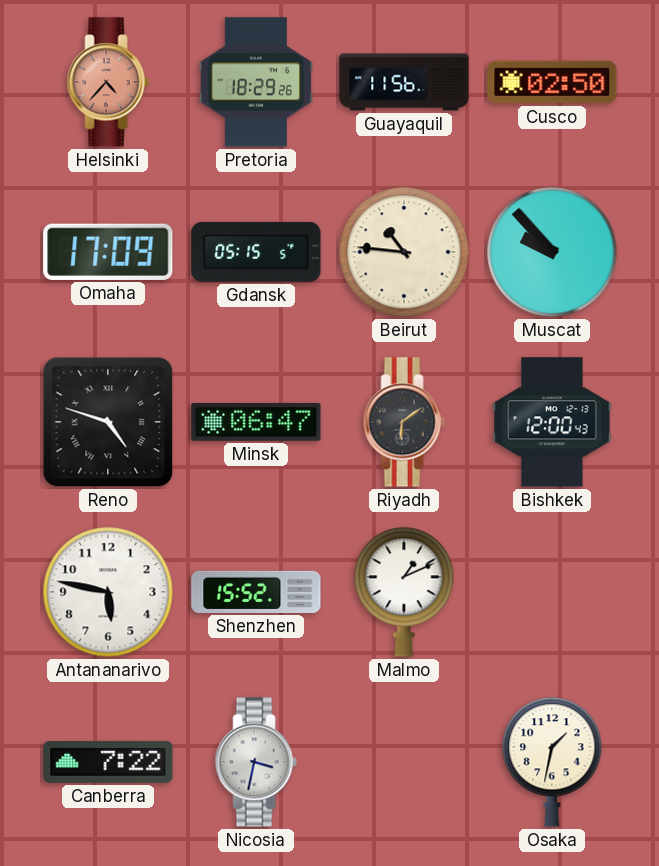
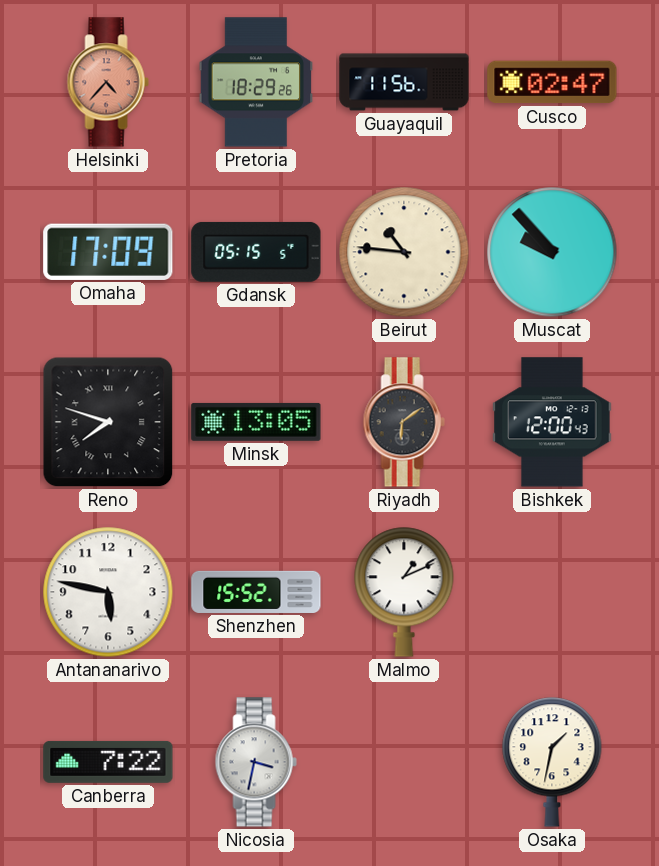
Cusco: 02:50 -> 02:47
Reno: 4:48 -> 7:48
Minsk: 06:47 -> 13:05
